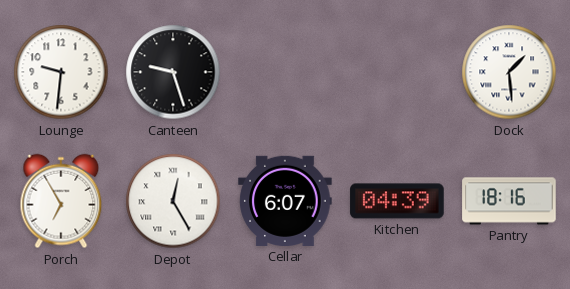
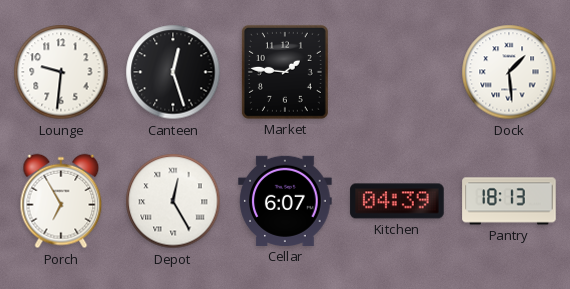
Canteen: 9:27 -> 12:27
Market: none -> 1:46
Pantry: 18:16 -> 18:13
